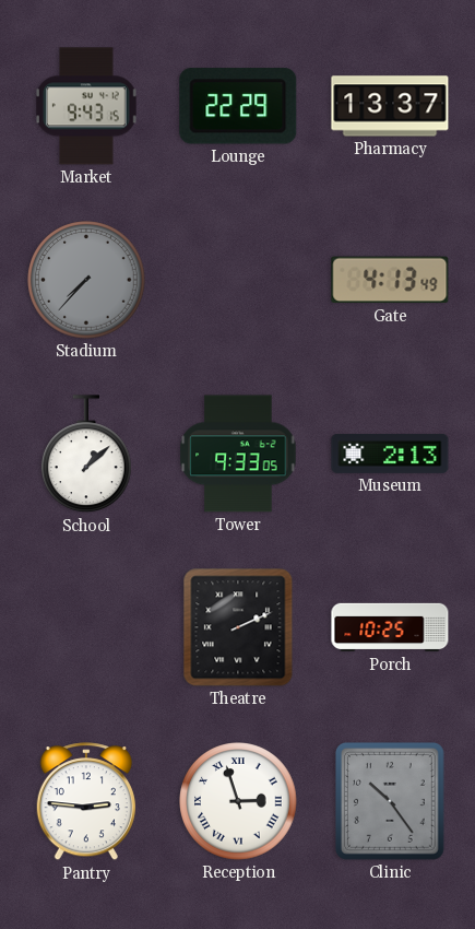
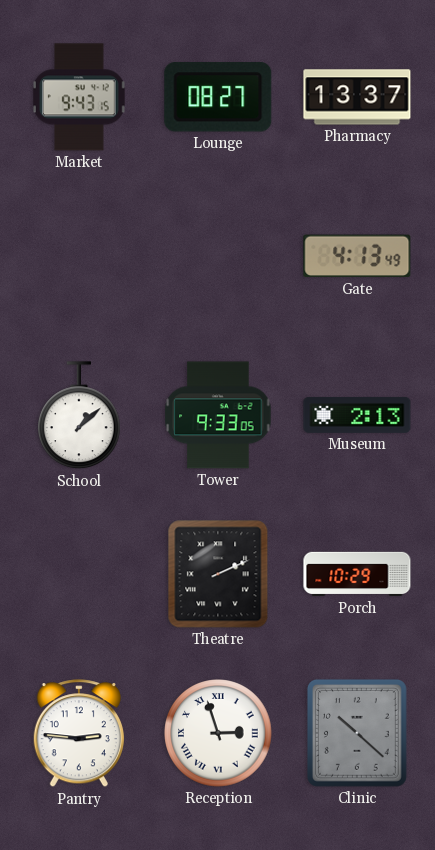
Lounge: 22:29 -> 08:27
Stadium: 7:37 -> none
Porch: 10:25 -> 10:29
Clinic: 10:24 -> 10:22
